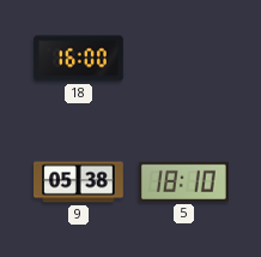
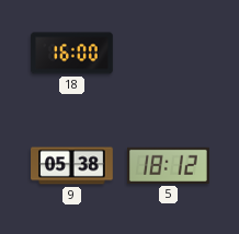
5: 18:10 -> 18:12
